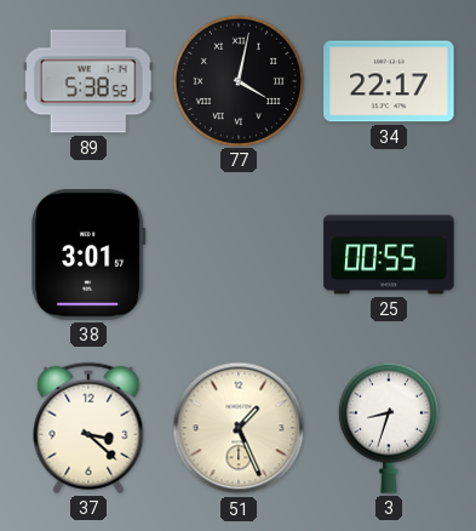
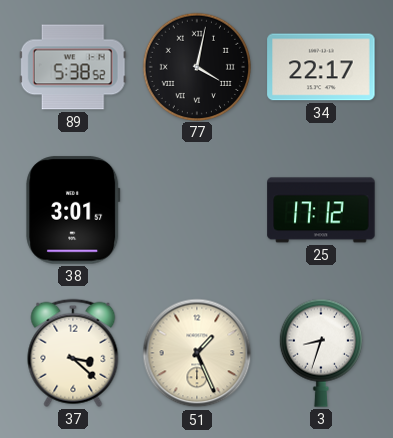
25: 00:55 -> 17:12
